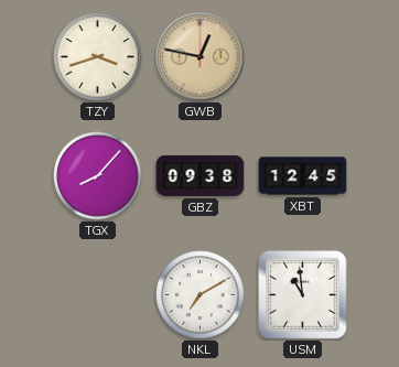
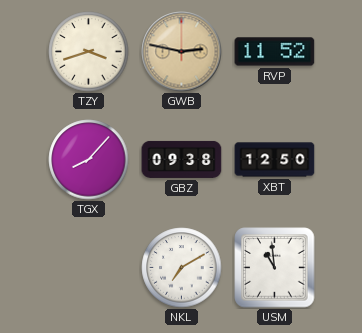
GWB: 12:47 -> 2:47
RVP: none -> 11:52
XBT: 12:45 -> 12:50
